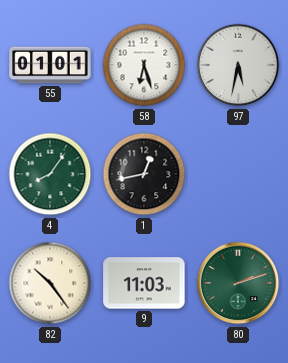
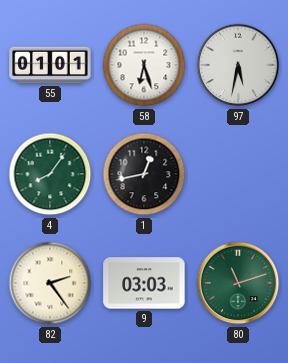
82: 10:24 -> 2:24
9: 11:03 -> 03:03
80: 2:12 -> 11:12
